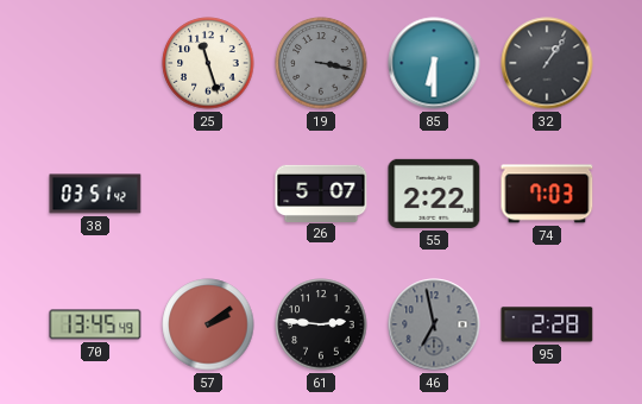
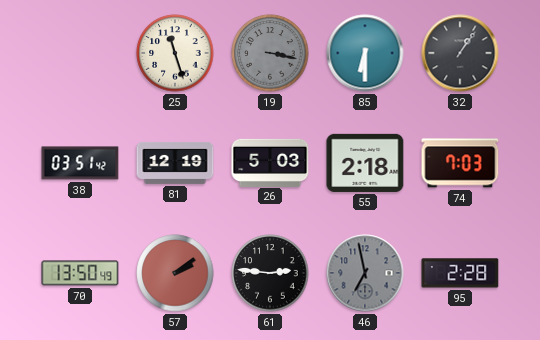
81: none -> 12:19
26: 5:07 -> 5:03
55: 2:22 -> 2:18
70: 13:45 -> 13:50
